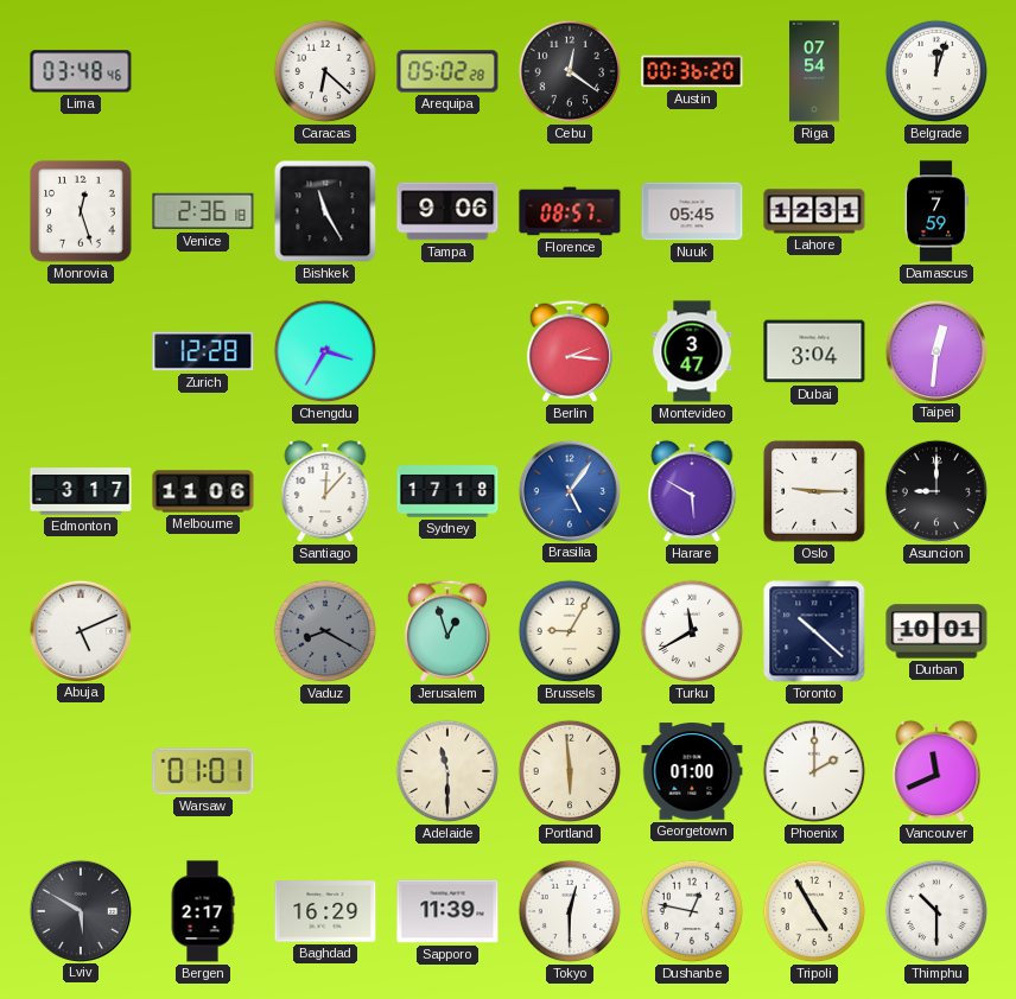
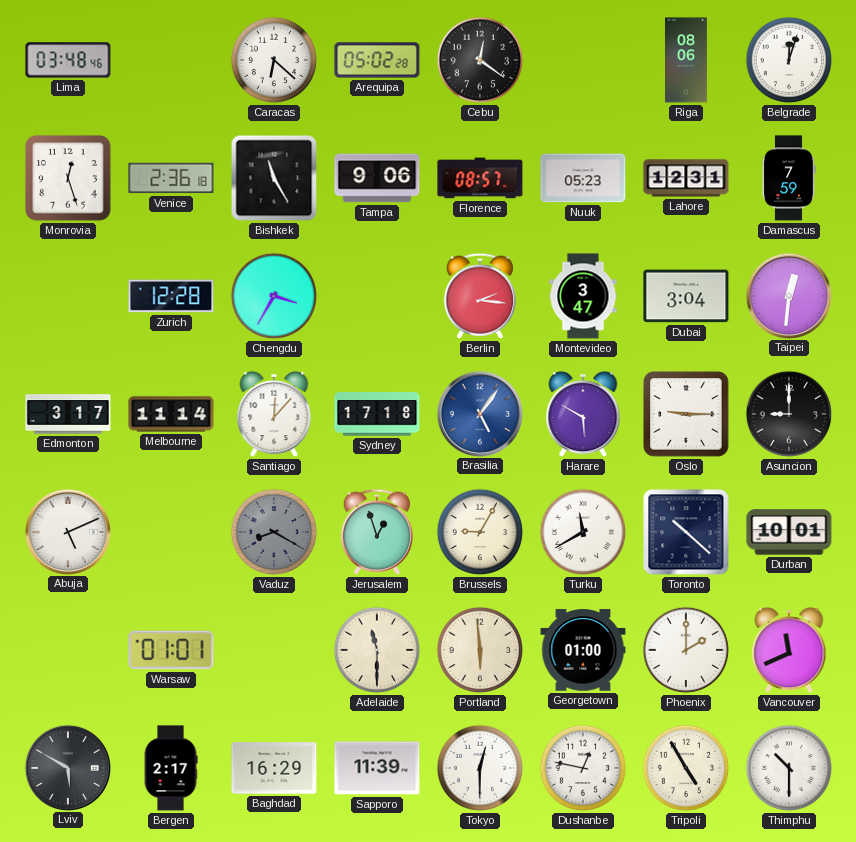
Austin: 00:36 -> none
Riga: 07:54 -> 08:06
Nuuk: 05:45 -> 05:23
Melbourne: 11:06 -> 11:14
